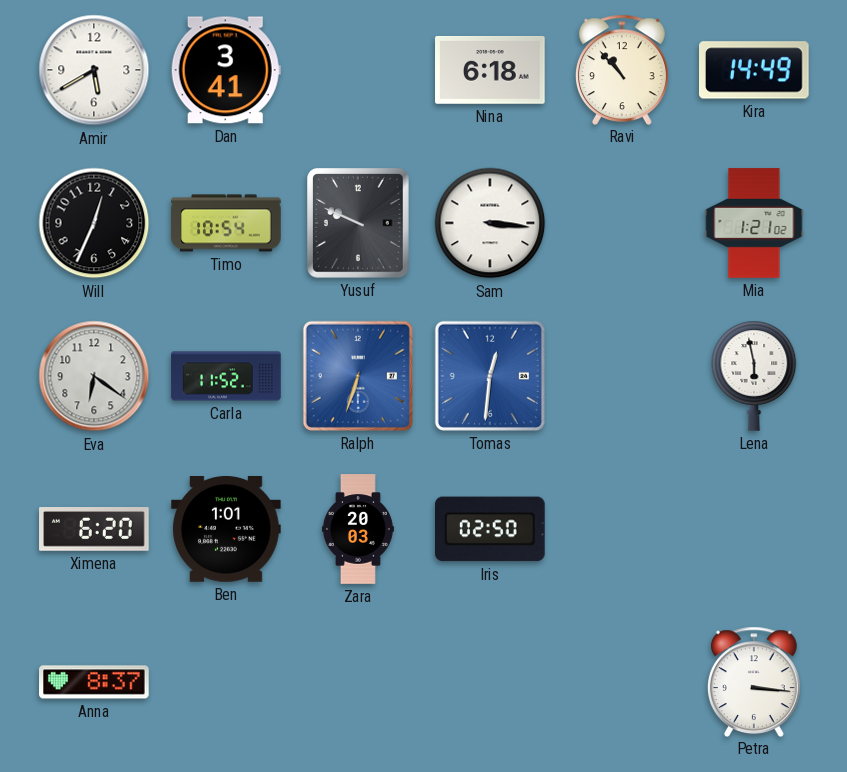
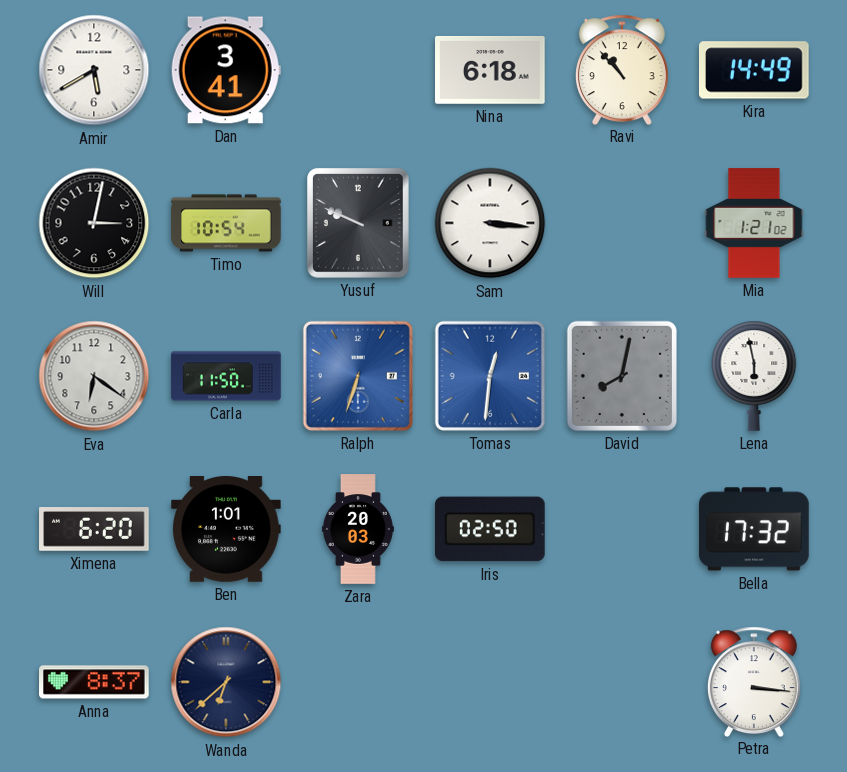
Will: 12:34 -> 3:02
Carla: 11:52 -> 11:50
David: none -> 8:02
Bella: none -> 17:32
Wanda: none -> 6:38
